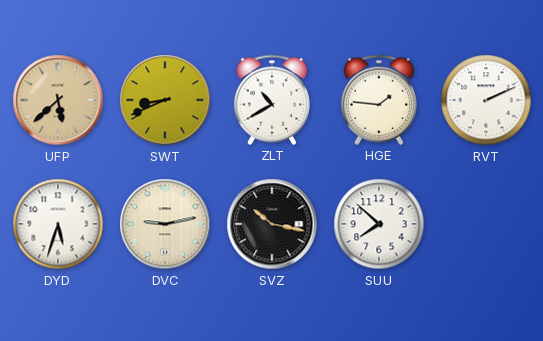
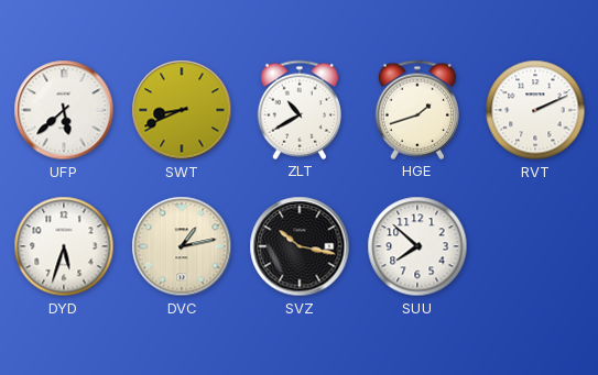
UFP dial: champagne -> white
HGE: 1:46 -> 1:42
DVC: 9:13 -> 1:13
